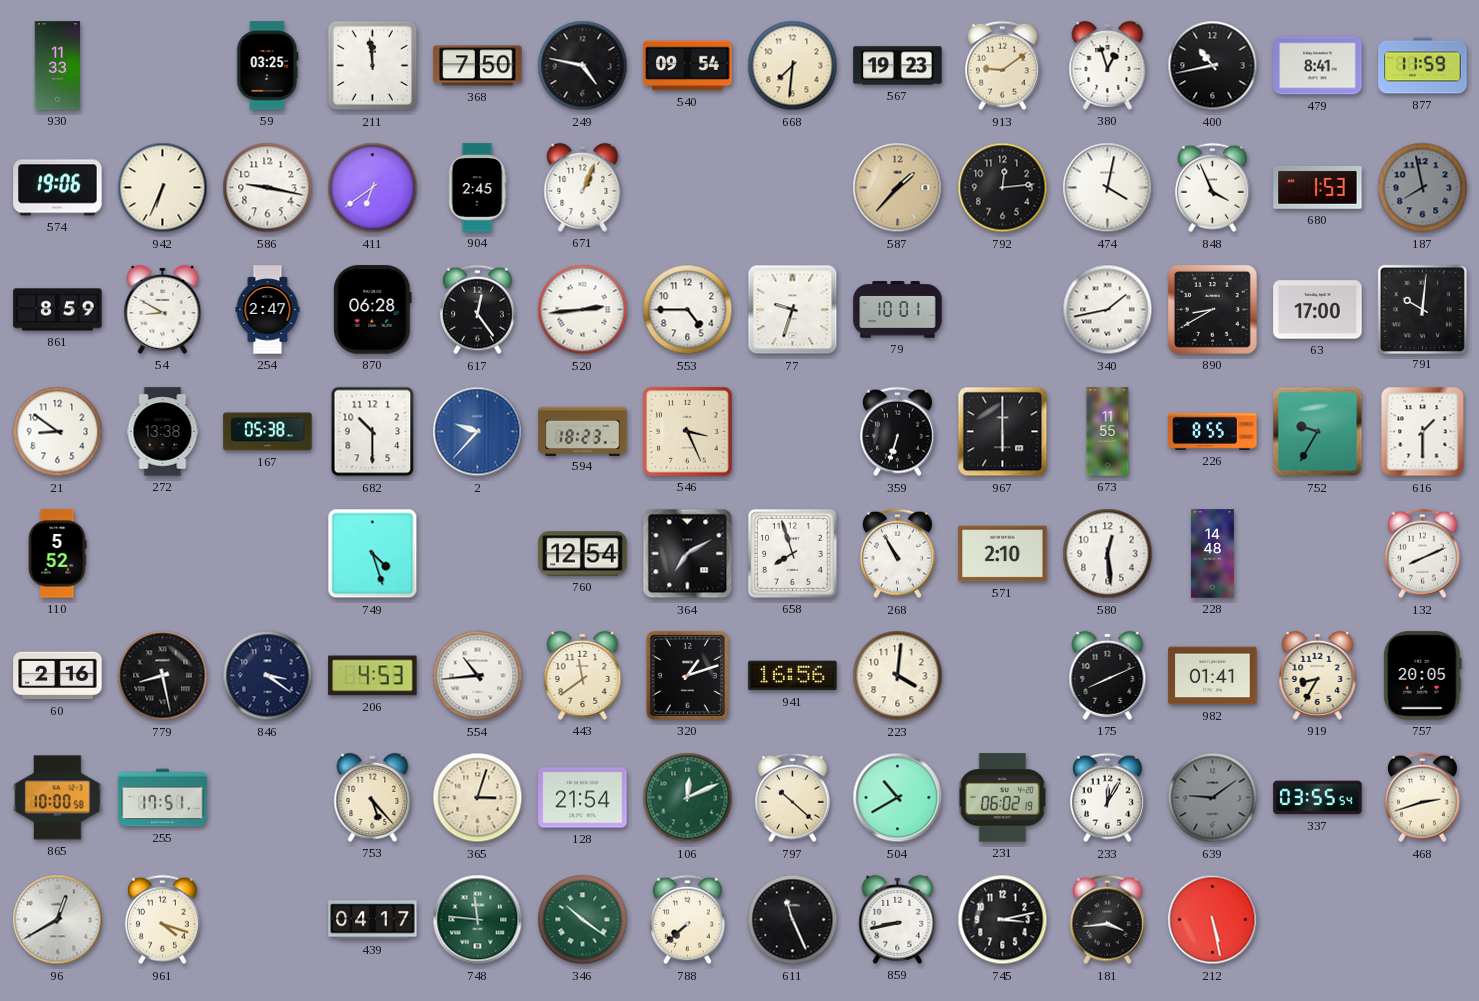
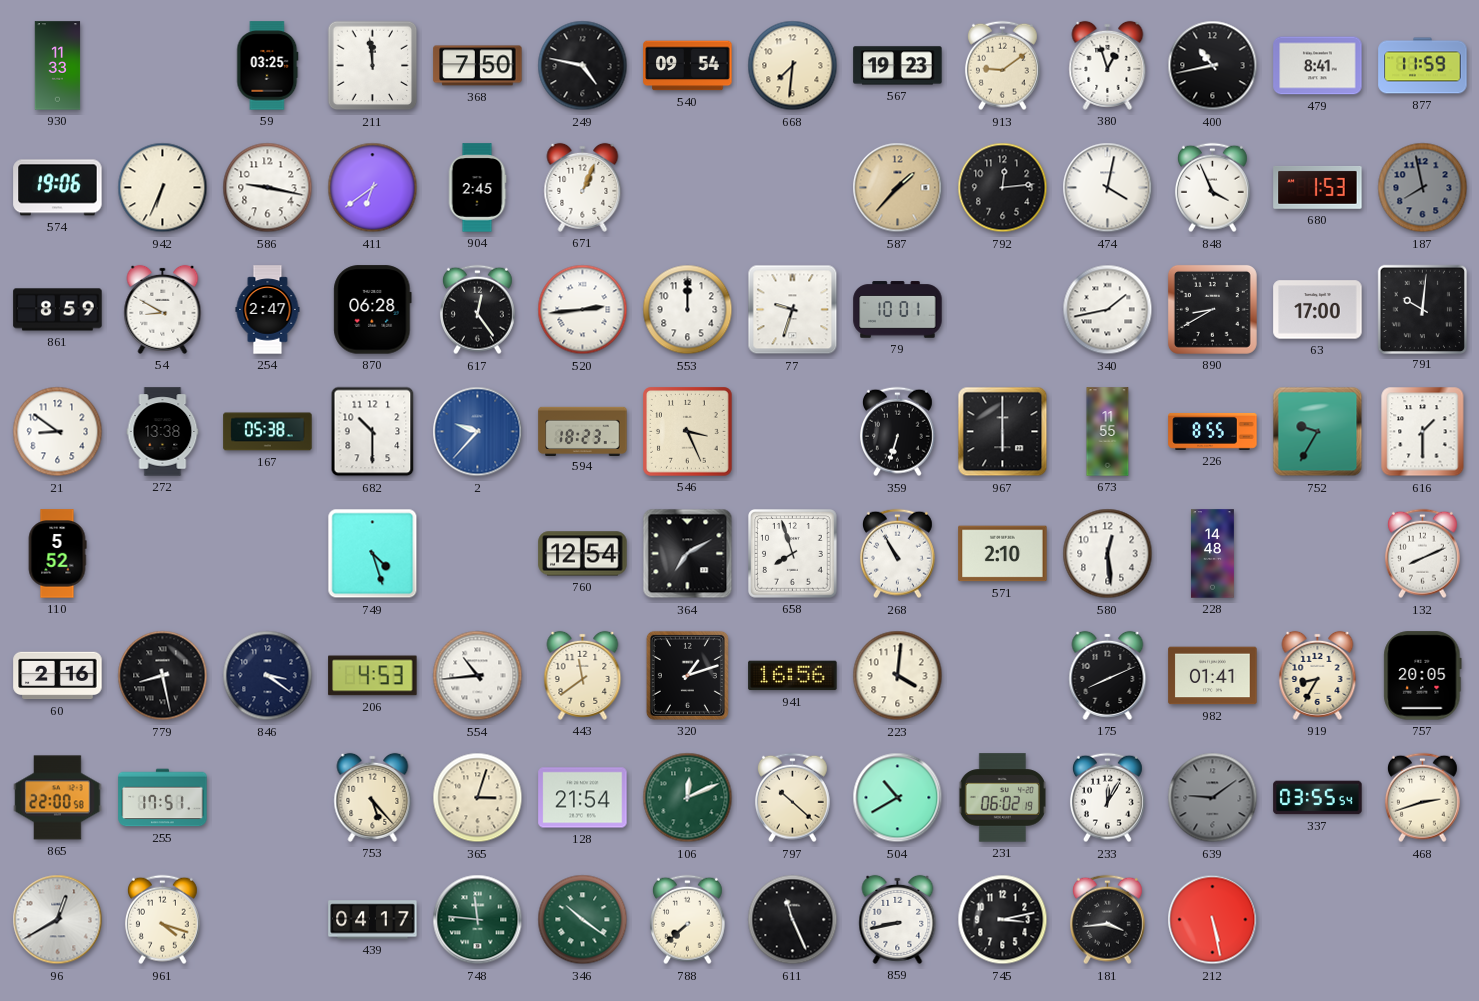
553: 4:45 -> 12:00
865: 10:00 -> 22:00
